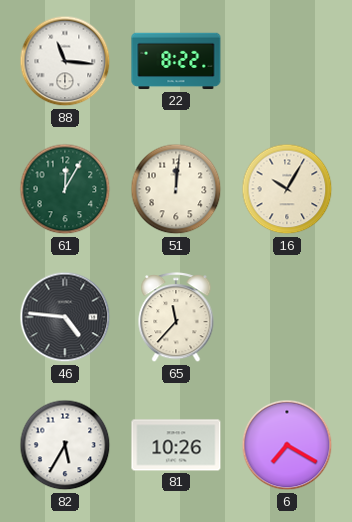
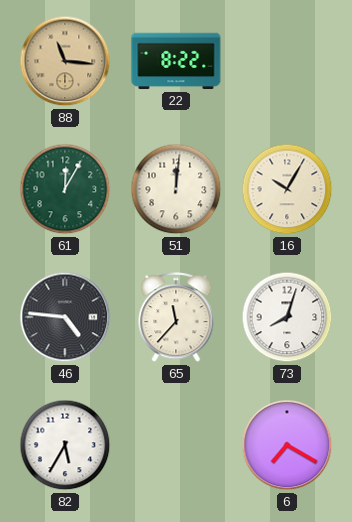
88 dial: white -> champagne
73: none -> 8:03
81: 10:26 -> none
